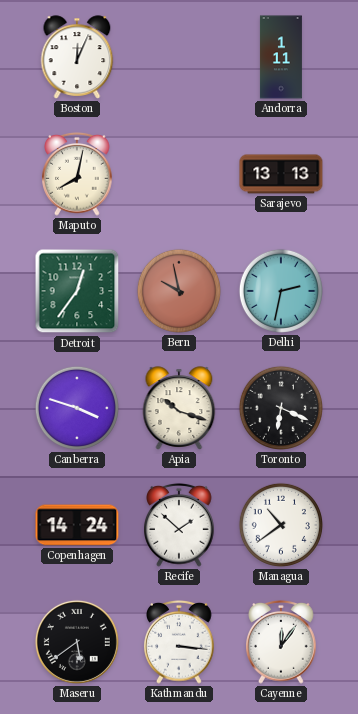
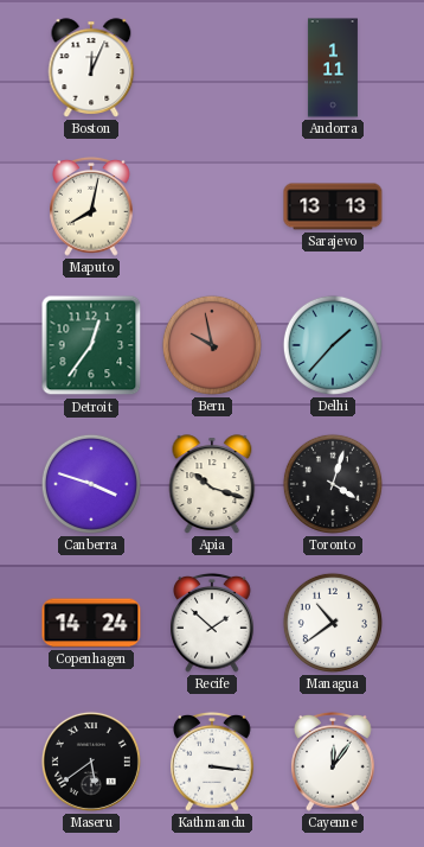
Delhi: 2:32 -> 1:37
Toronto: 6:19 -> 4:03
